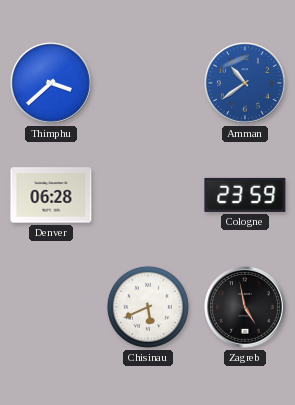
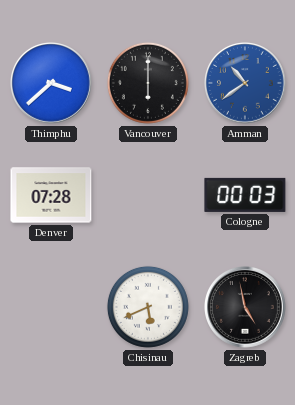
Vancouver: none -> 6:00
Denver: 06:28 -> 07:28
Cologne: 23:59 -> 00:03
